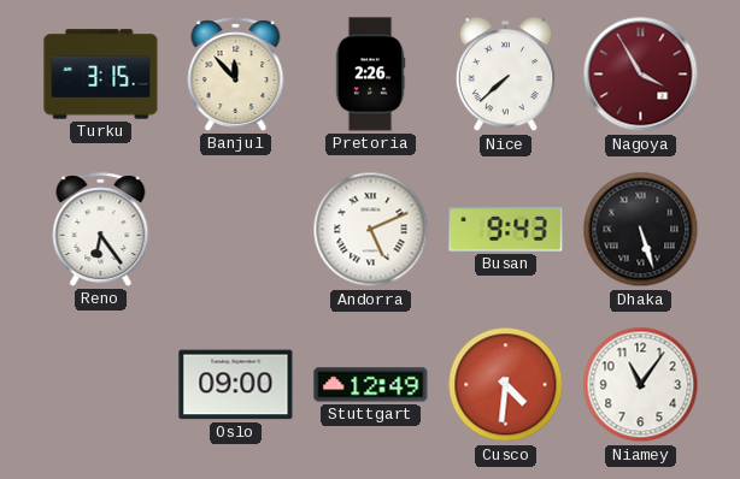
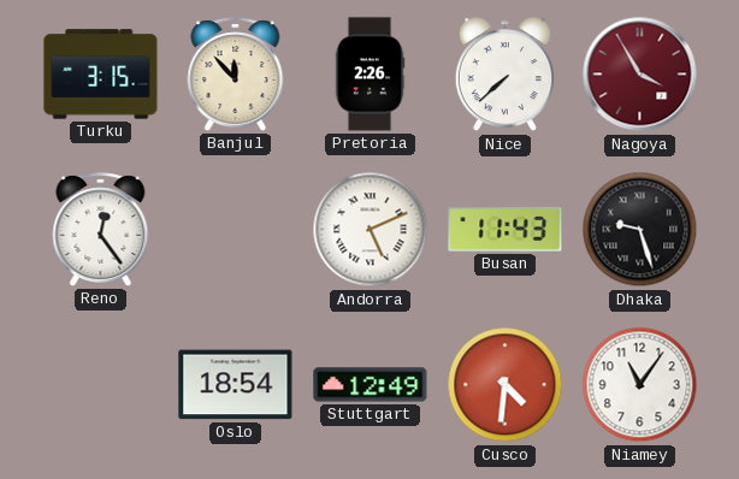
Reno: 6:24 -> 12:24
Busan: 9:43 -> 11:43
Dhaka: 5:27 -> 9:27
Oslo: 09:00 -> 18:54
